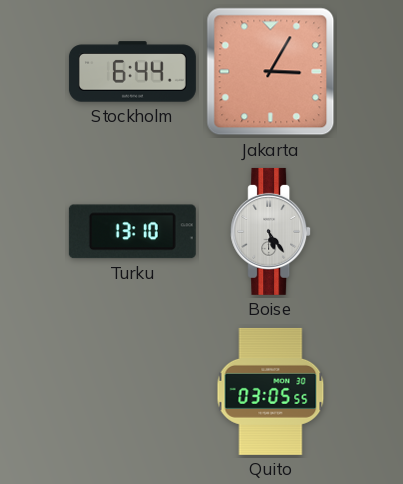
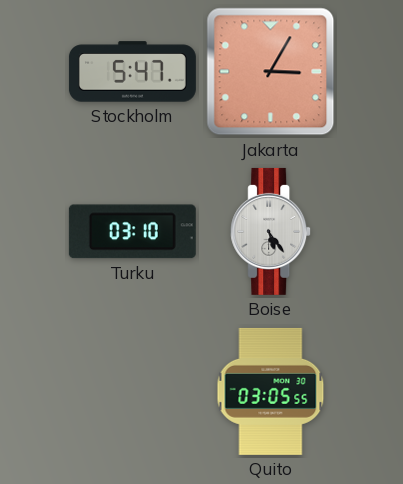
Stockholm: 6:44 -> 5:47
Turku: 13:10 -> 03:10
